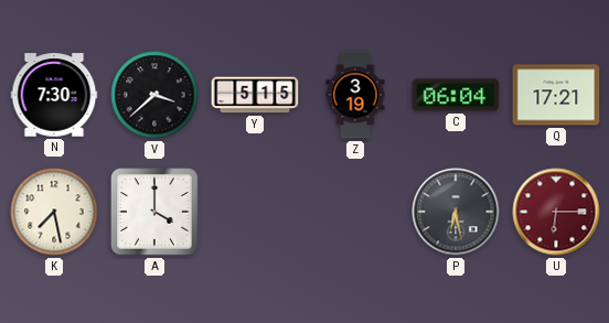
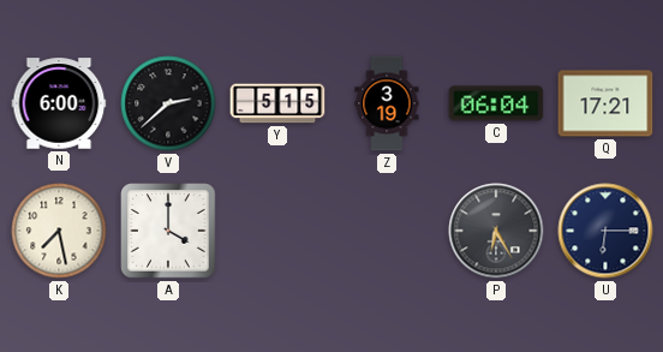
N: 7:30 -> 6:00
V: 3:38 -> 2:38
P: 6:28 -> 6:25
U dial: burgundy -> navy
